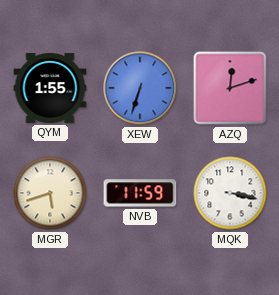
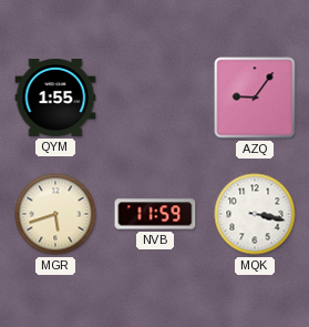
XEW: 6:33 -> none
AZQ: 12:12 -> 9:06
